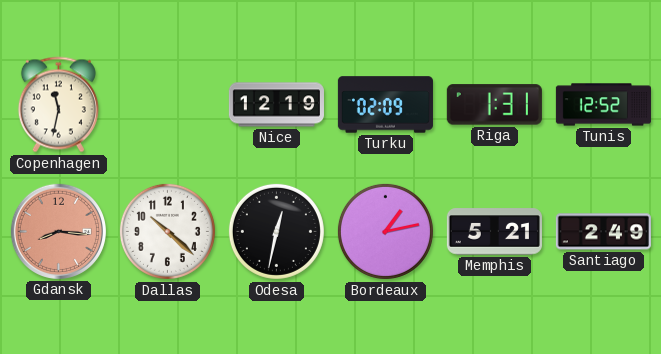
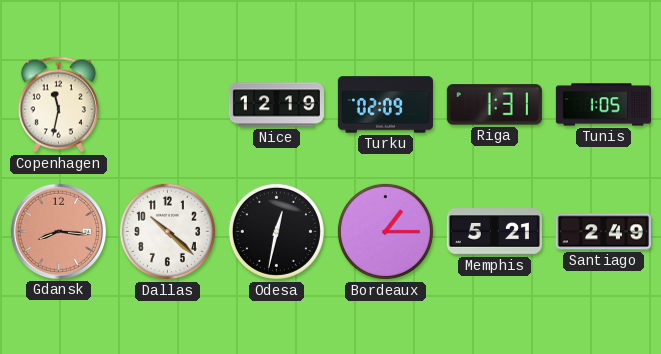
Tunis: 12:52 -> 1:05
Bordeaux: 1:13 -> 1:15
